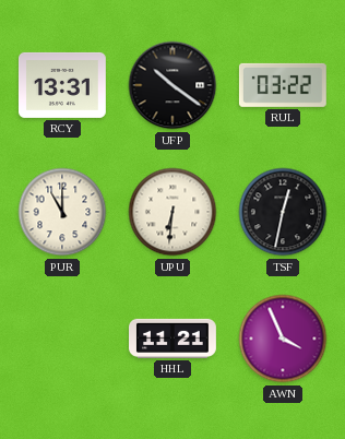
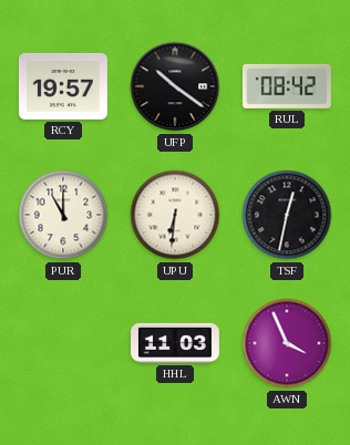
RCY: 13:31 -> 19:57
RUL: 03:22 -> 08:42
HHL: 11:21 -> 11:03
